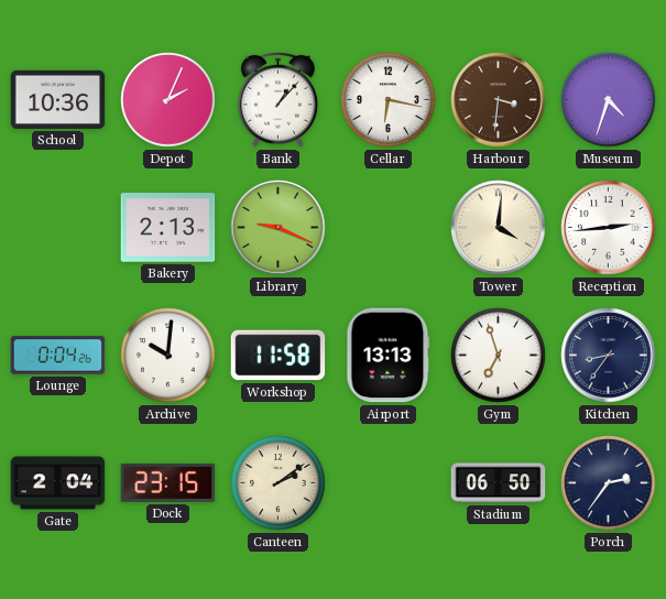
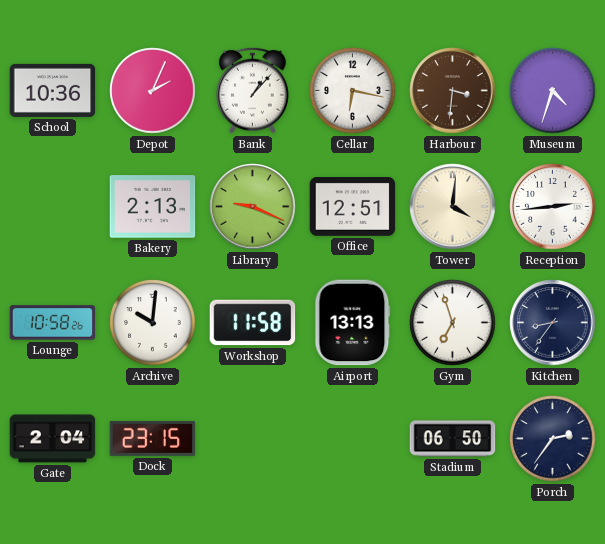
Office: none -> 12:51
Lounge: 0:04 -> 10:58
Canteen: 2:09 -> none
